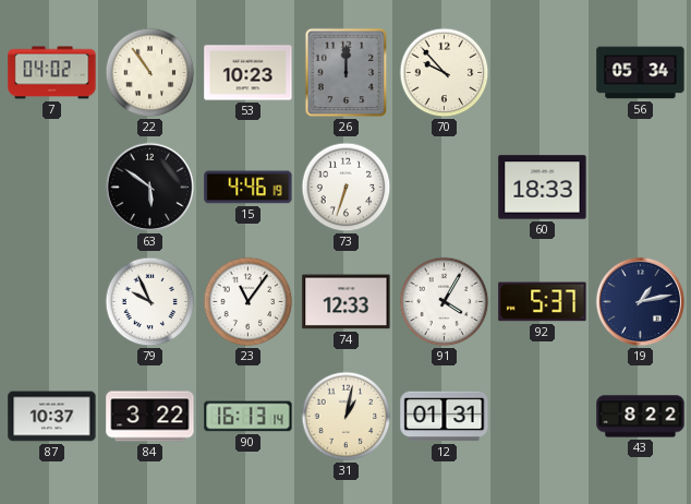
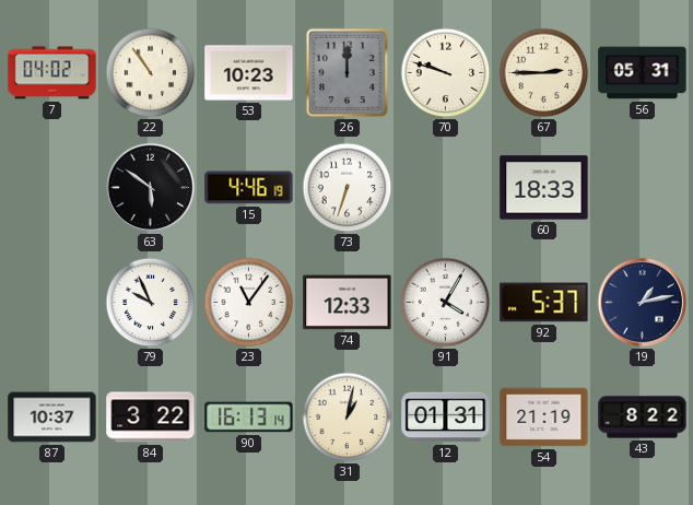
70: 9:53 -> 9:48
67: none -> 2:45
56: 05:34 -> 05:31
54: none -> 21:19
